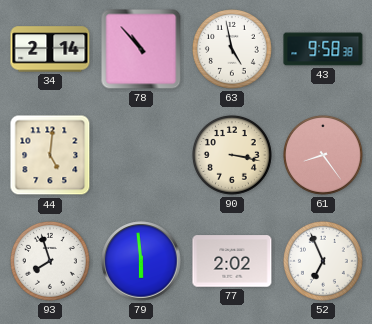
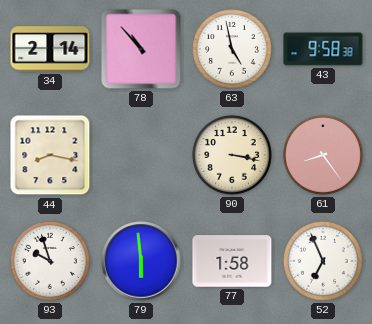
44: 5:01 -> 8:17
93: 7:57 -> 9:57
77: 2:02 -> 1:58
